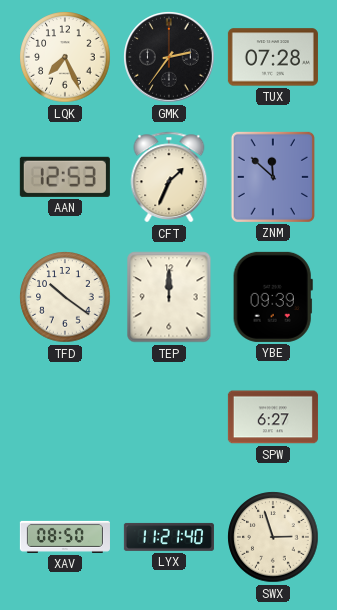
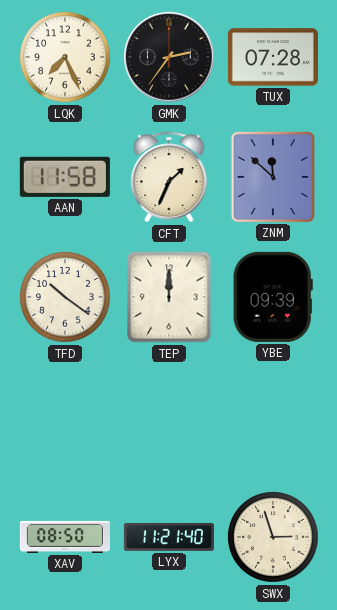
AAN: 12:53 -> 11:58
SPW: 6:27 -> none
